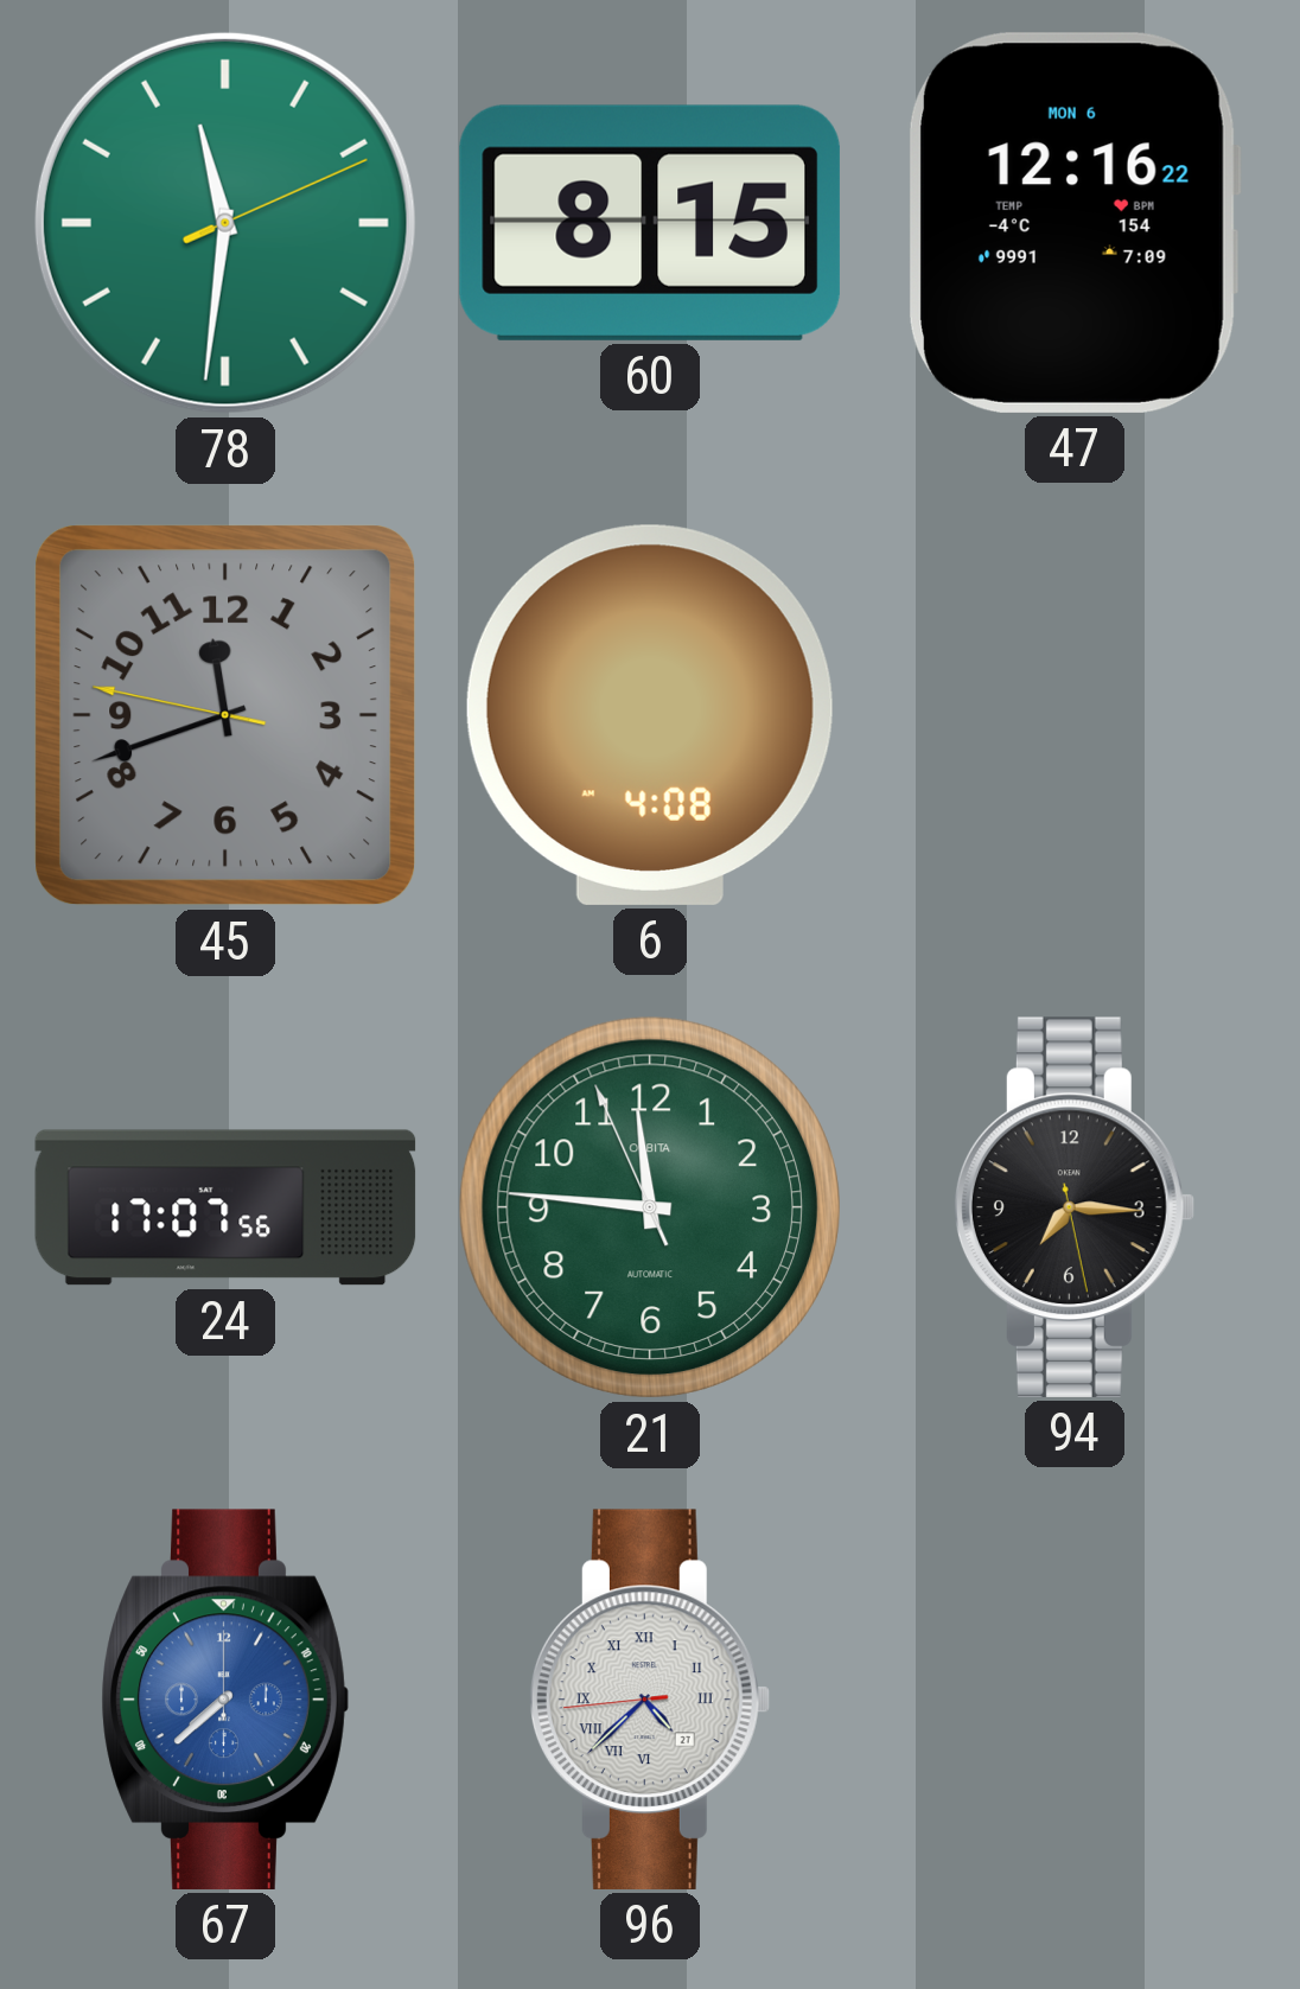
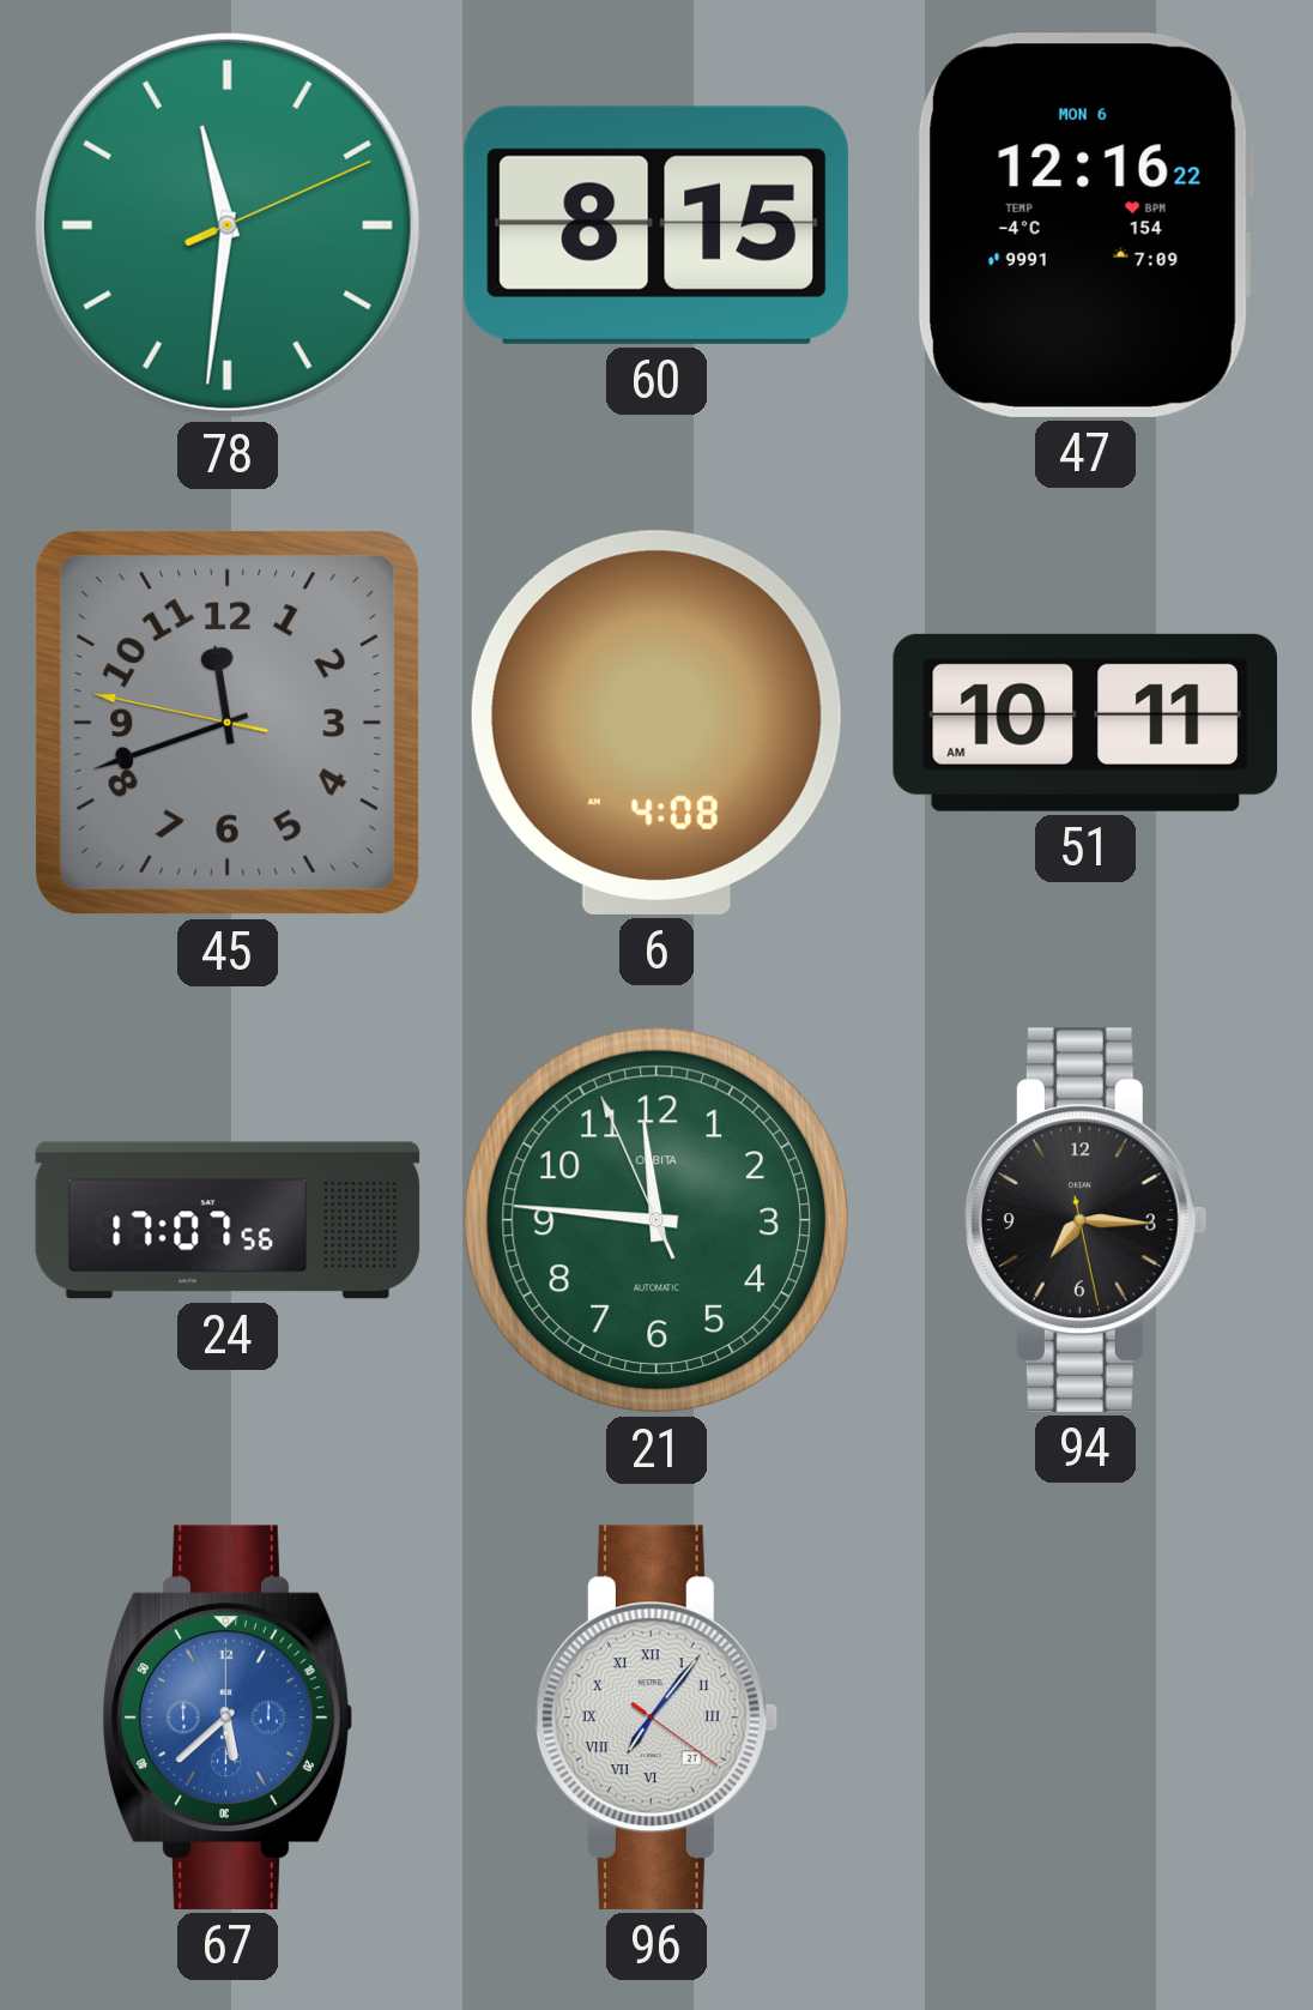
51: none -> 10:11
67: 7:38 -> 5:38
96: 4:37 -> 7:06
